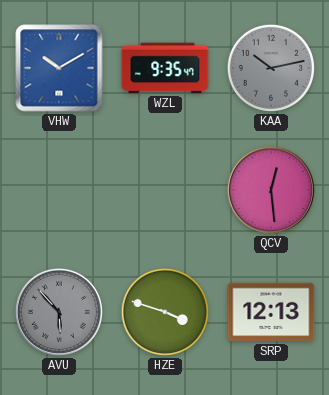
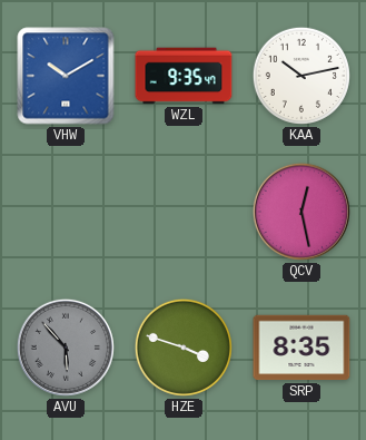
KAA dial: grey -> white
QCV: 12:29 -> 12:28
SRP: 12:13 -> 8:35
